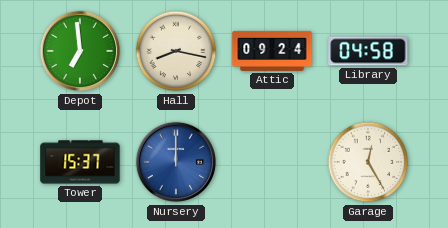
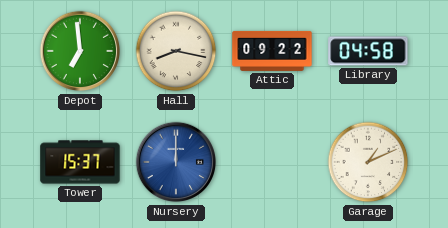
Attic: 09:24 -> 09:22
Garage: 12:25 -> 1:11
